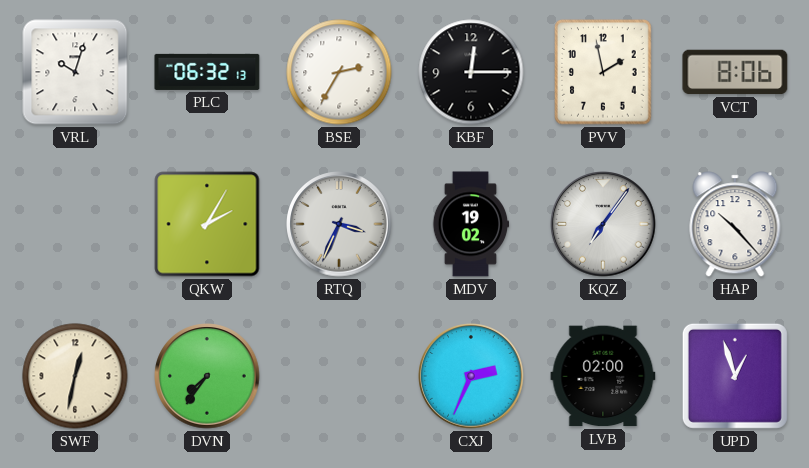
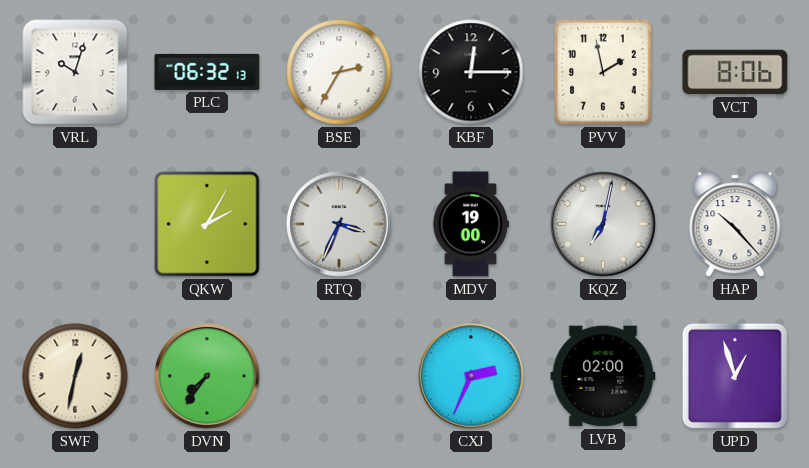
MDV: 19:02 -> 19:00
KQZ: 7:06 -> 7:02
